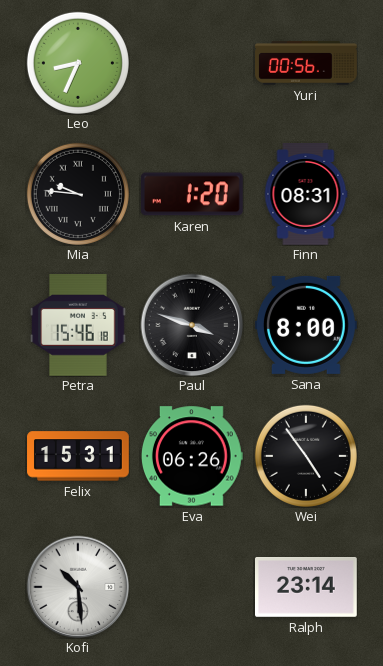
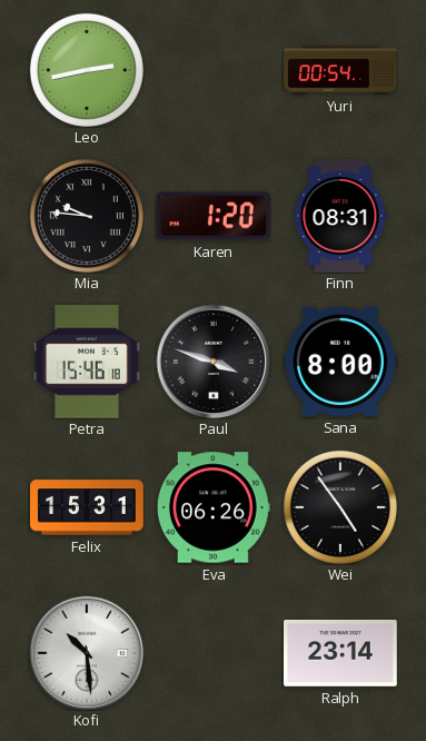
Leo: 8:34 -> 2:43
Yuri: 00:56 -> 00:54
